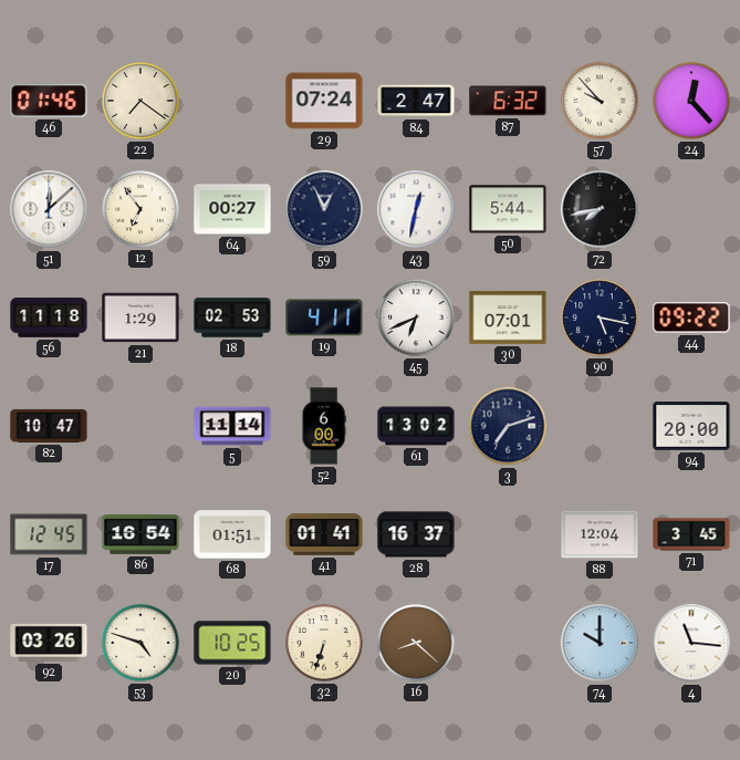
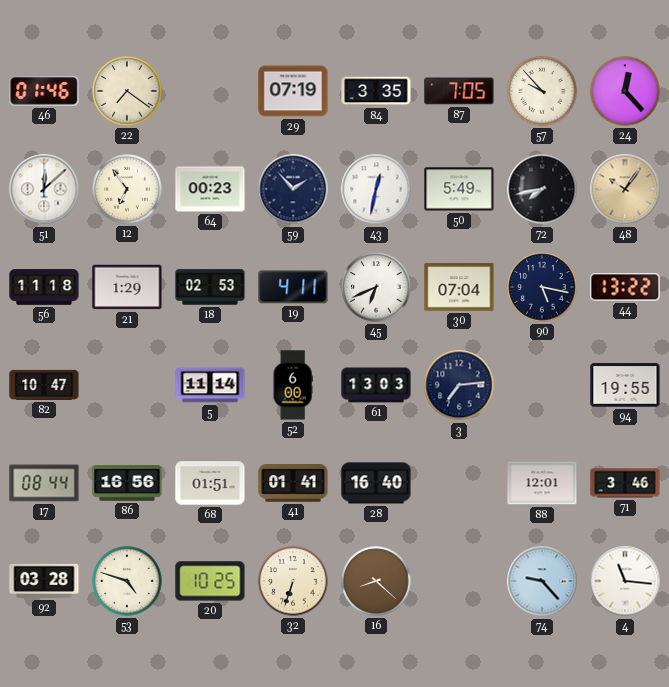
29: 07:24 -> 07:19
84: 2:47 -> 3:35
87: 6:32 -> 7:05
64: 00:27 -> 00:23
59: 12:56 -> 1:53
50: 5:44 -> 5:49
48: none -> 10:06
30: 07:01 -> 07:04
44: 09:22 -> 13:22
61: 13:02 -> 13:03
3: 7:12 -> 7:14
94: 20:00 -> 19:55
17: 12:45 -> 08:44
86: 16:54 -> 16:56
28: 16:37 -> 16:40
88: 12:04 -> 12:01
71: 3:45 -> 3:46
92: 03:26 -> 03:28
74: 10:00 -> 9:23
